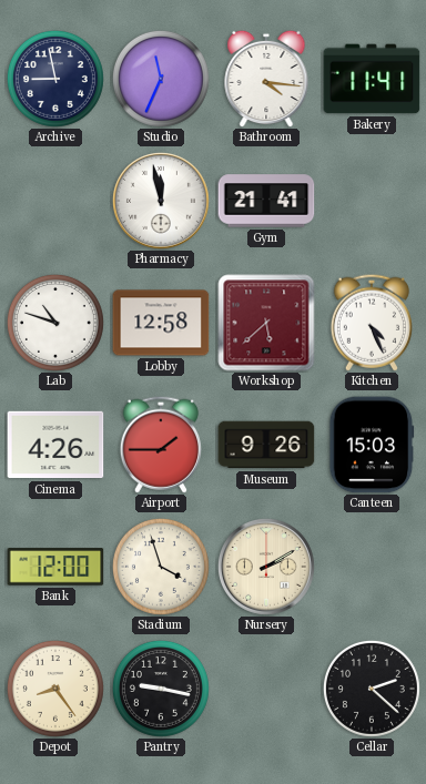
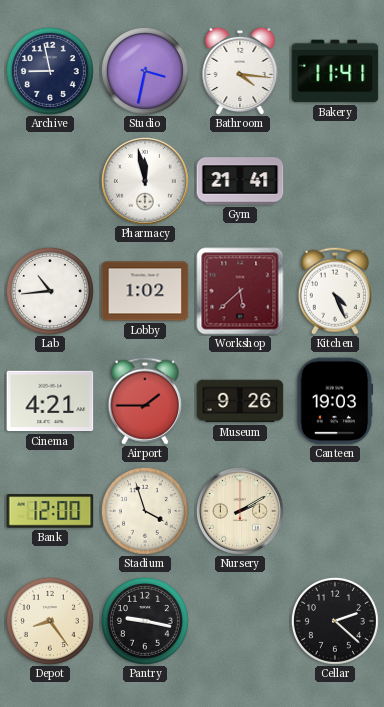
Studio: 11:34 -> 3:32
Lab: 10:48 -> 10:44
Lobby: 12:58 -> 1:02
Cinema: 4:26 -> 4:21
Canteen: 15:03 -> 19:03
